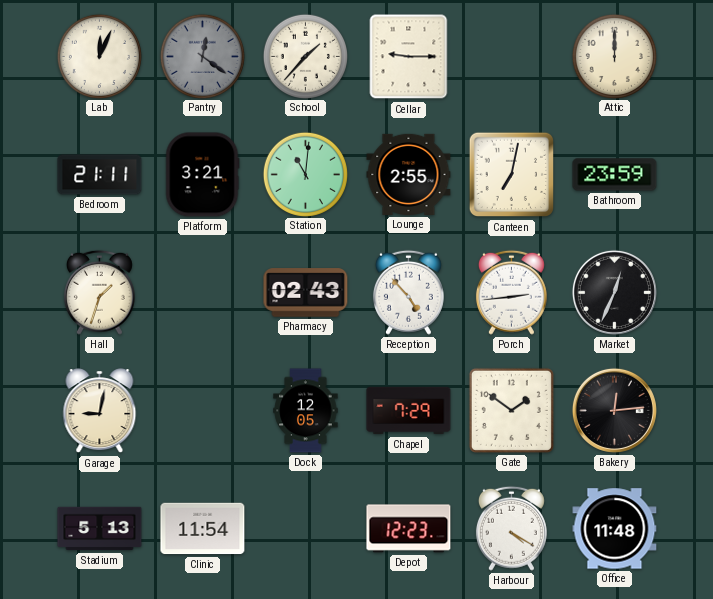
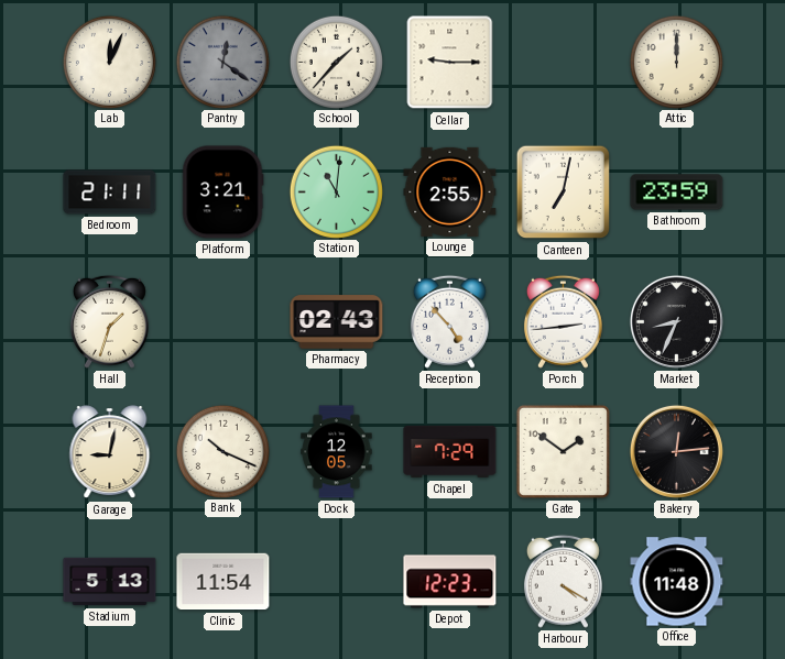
Market: 12:34 -> 8:34
Bank: none -> 10:19
